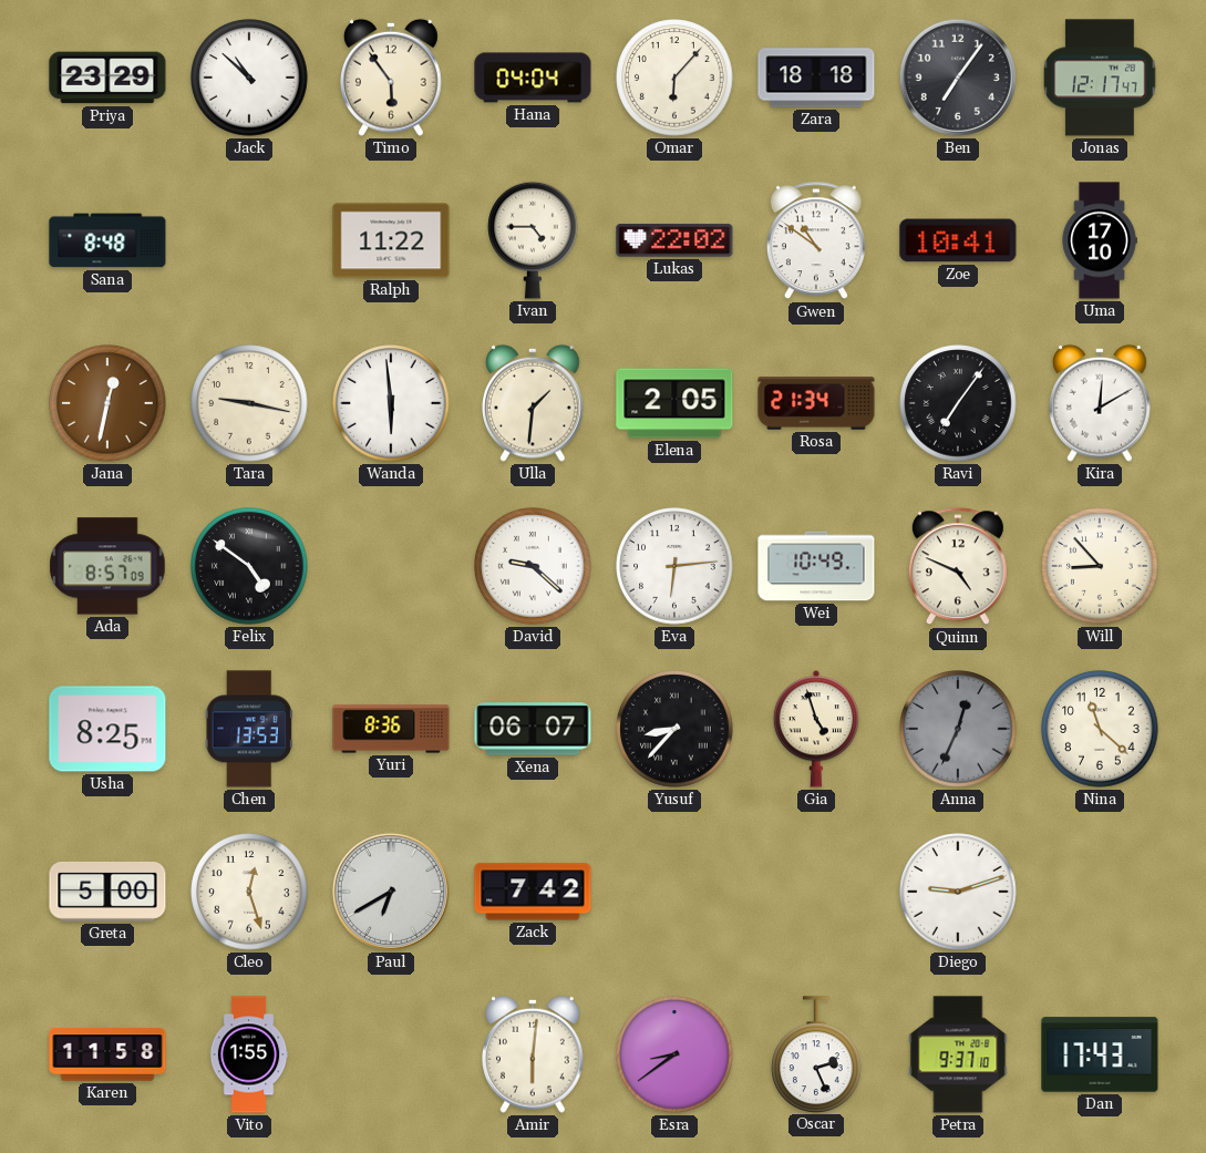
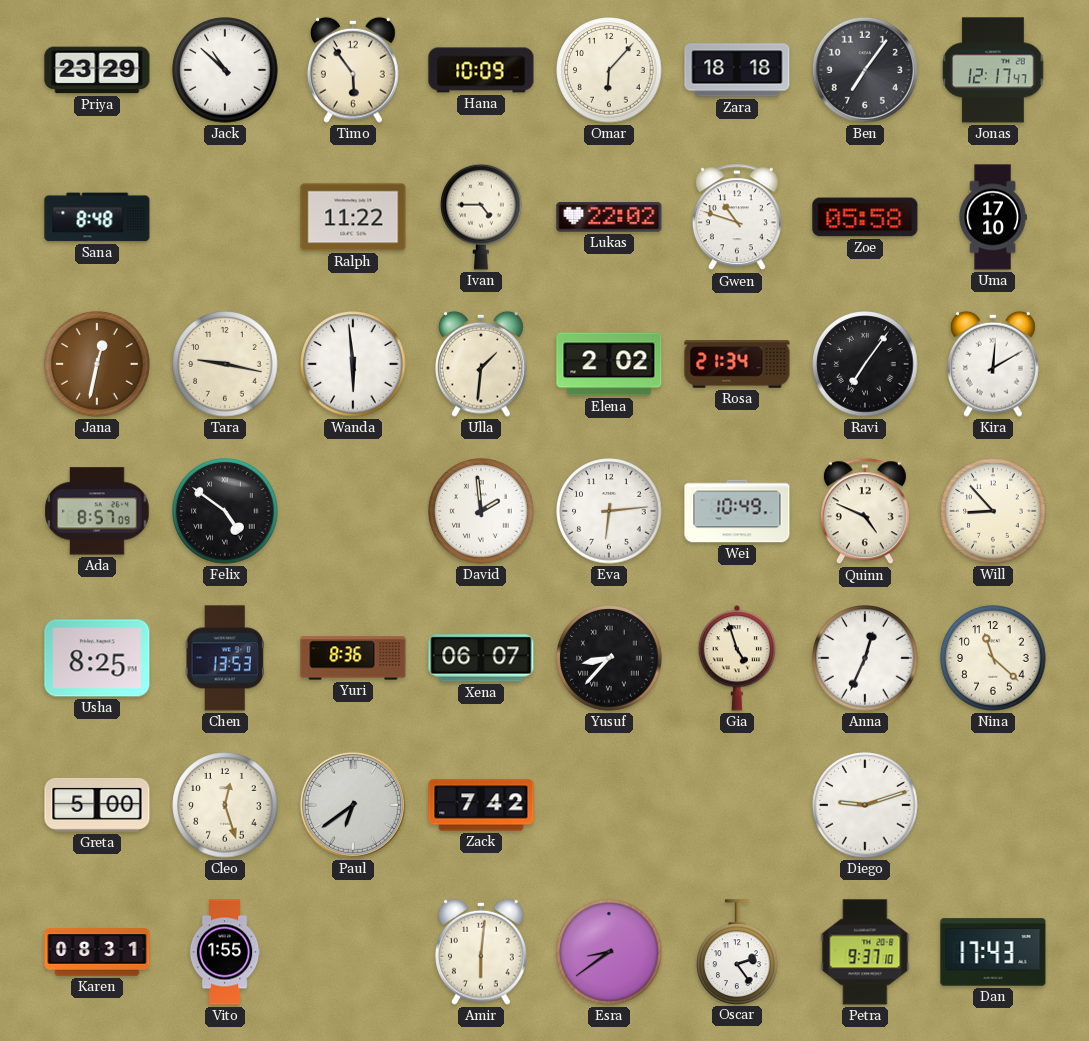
Hana: 04:04 -> 10:09
Gwen: 10:51 -> 10:48
Zoe: 10:41 -> 05:58
Elena: 2:05 -> 2:02
David: 9:22 -> 1:59
Anna dial: grey -> white
Paul: 6:40 -> 6:39
Karen: 11:58 -> 08:31
Oscar: 2:26 -> 2:24
